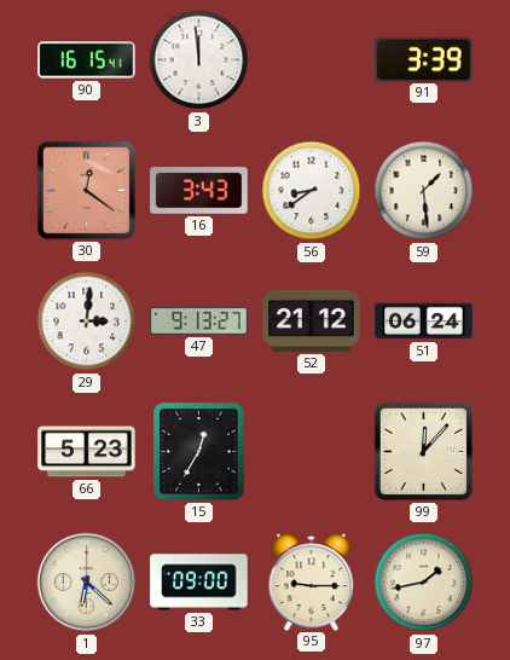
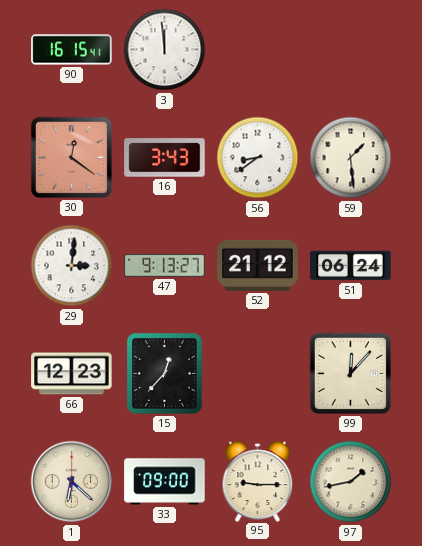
91: 3:39 -> none
66: 5:23 -> 12:23
15: 12:35 -> 12:37
